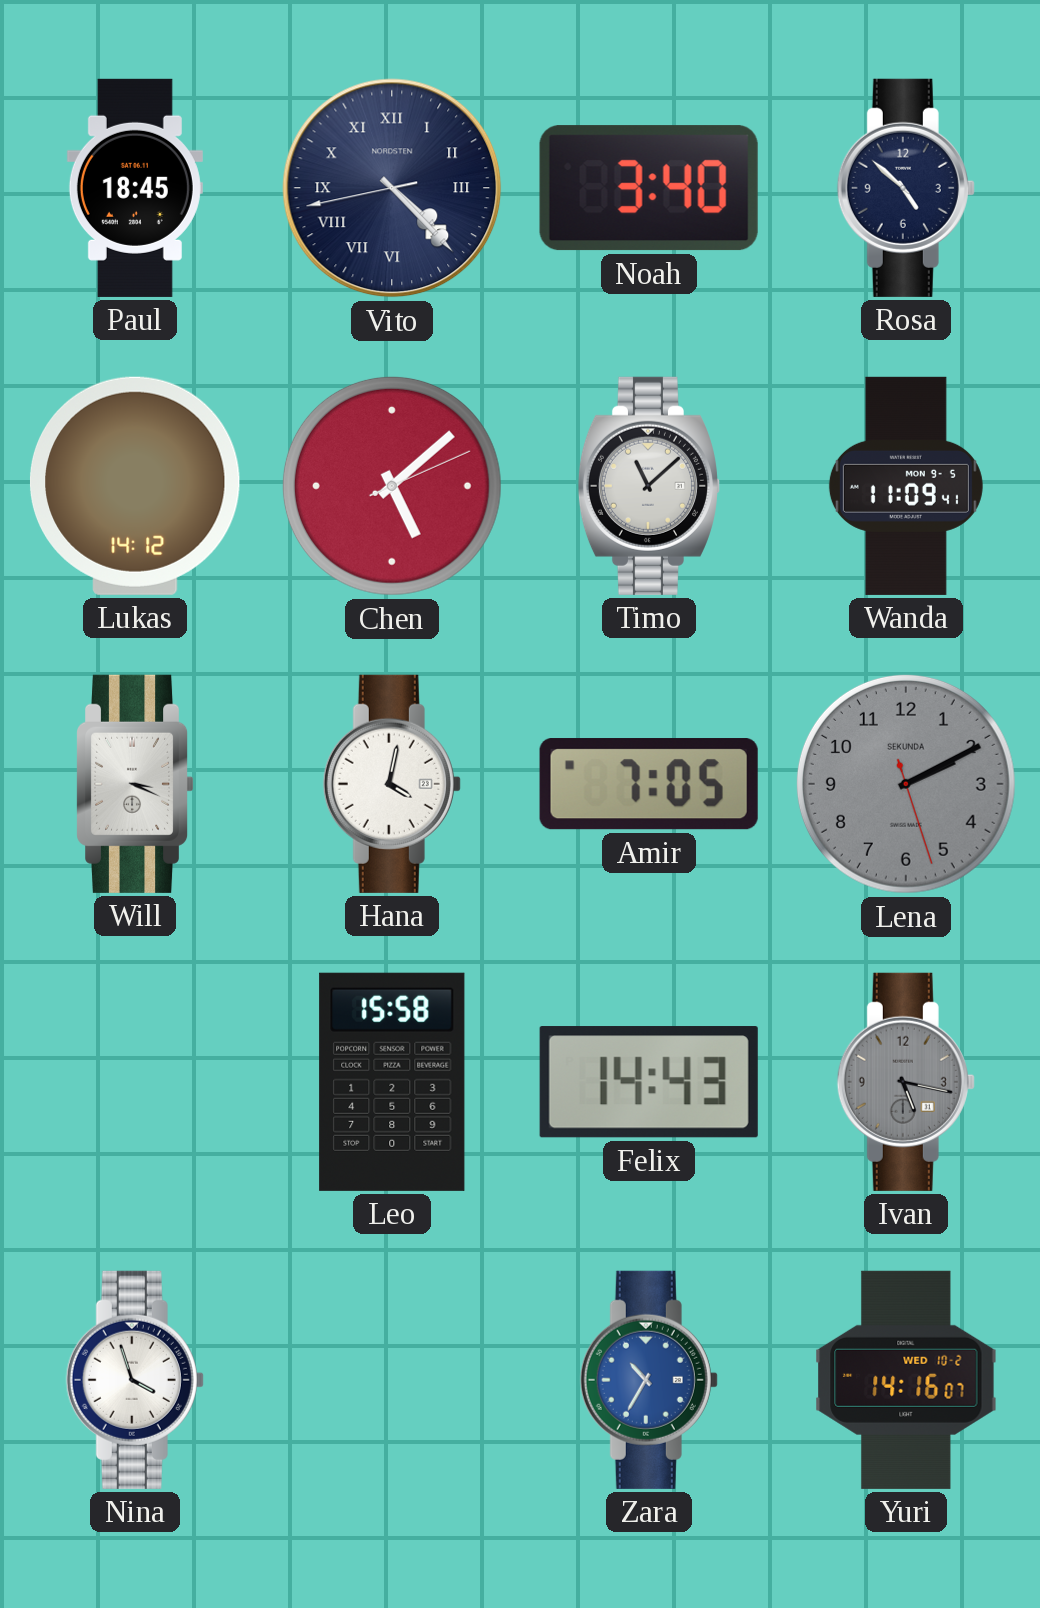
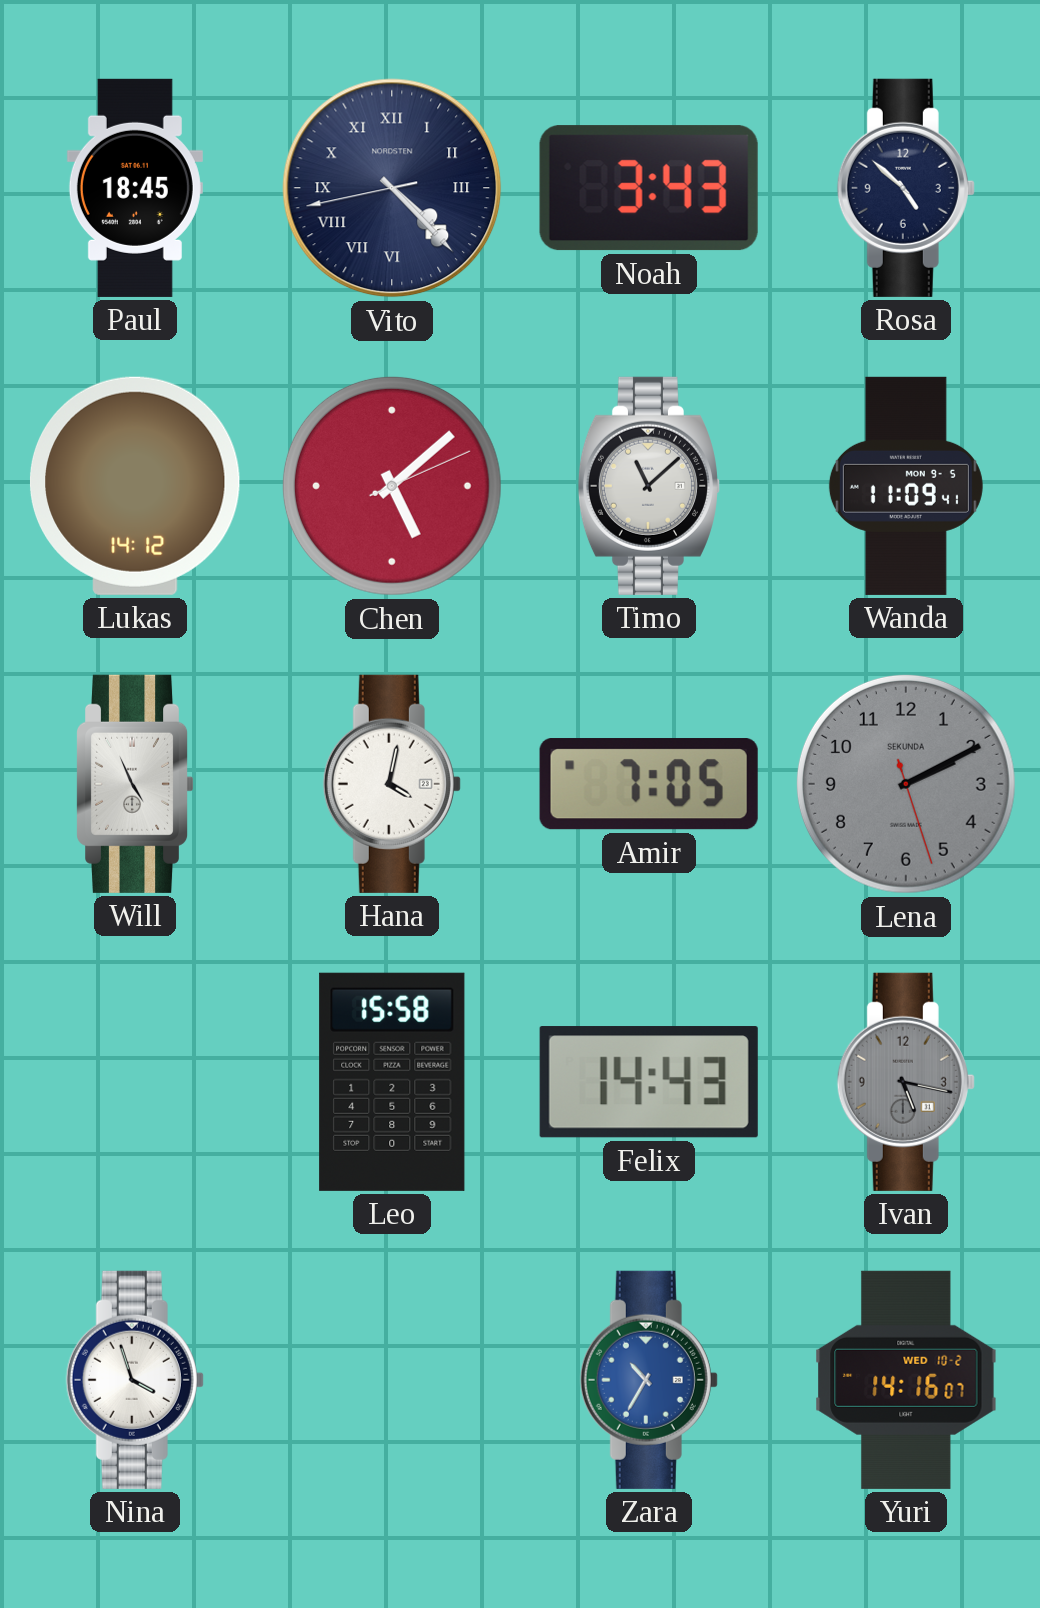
Noah: 3:40 -> 3:43
Will: 3:19 -> 4:56
